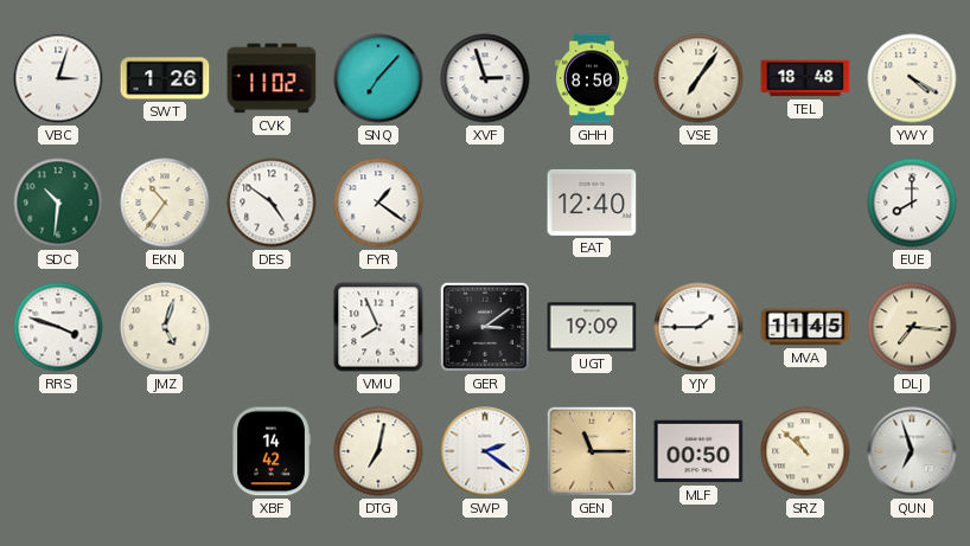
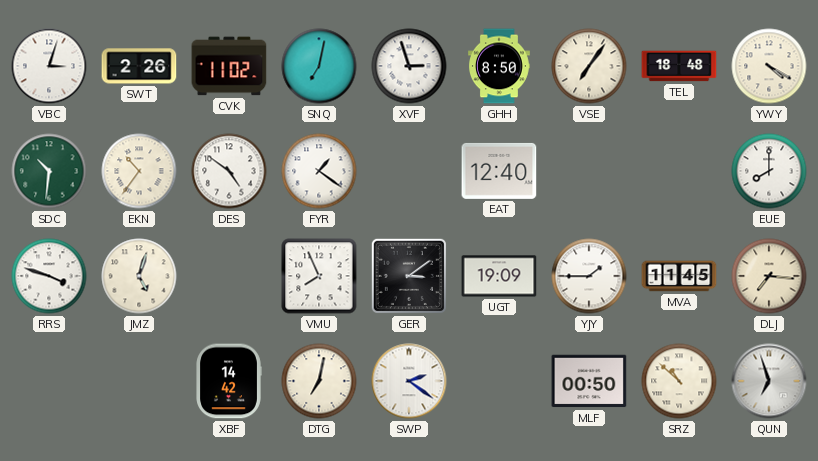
SWT: 1:26 -> 2:26
SNQ: 7:07 -> 7:02
GEN: 11:15 -> none
